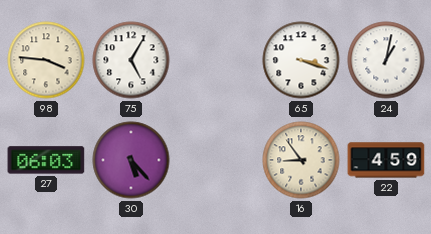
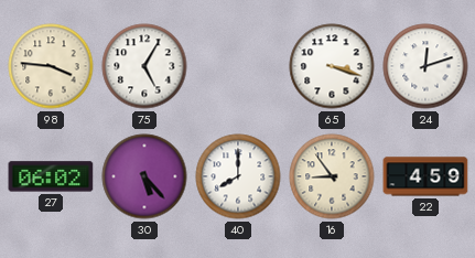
24: 1:02 -> 12:12
27: 06:03 -> 06:02
40: none -> 8:00
